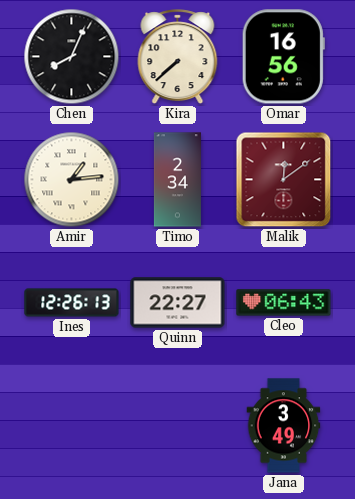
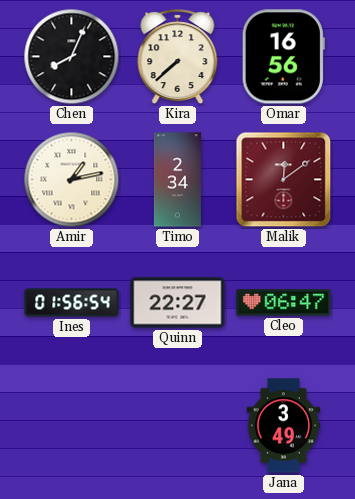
Amir: 1:14 -> 1:13
Ines: 12:26 -> 01:56
Cleo: 06:43 -> 06:47
